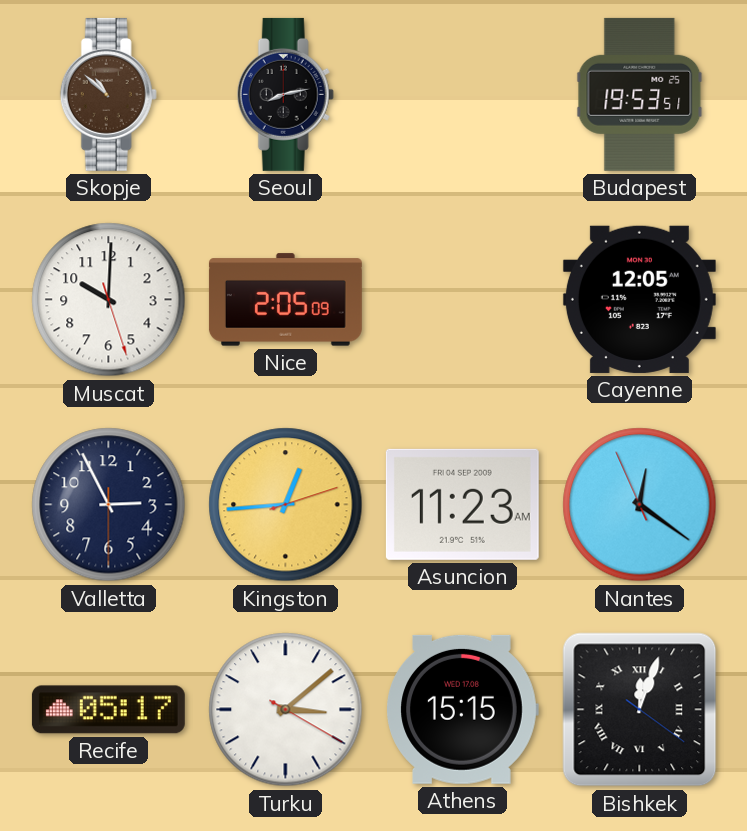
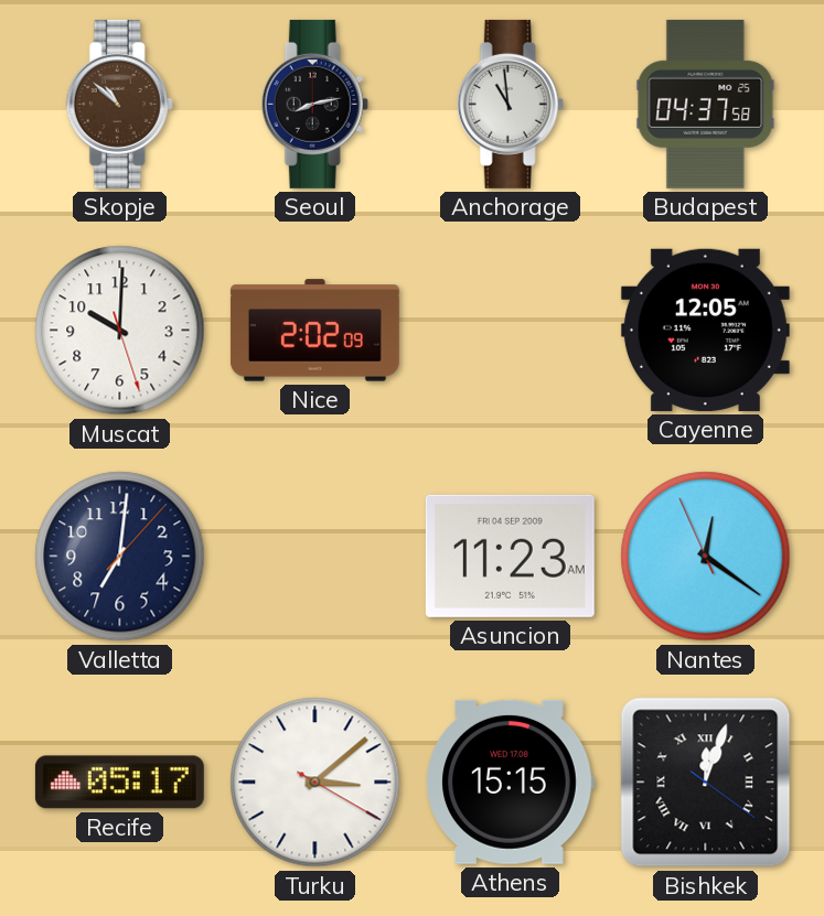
Anchorage: none -> 10:59
Budapest: 19:53 -> 04:37
Nice: 2:05 -> 2:02
Valletta: 2:55 -> 7:01
Kingston: 12:44 -> none
